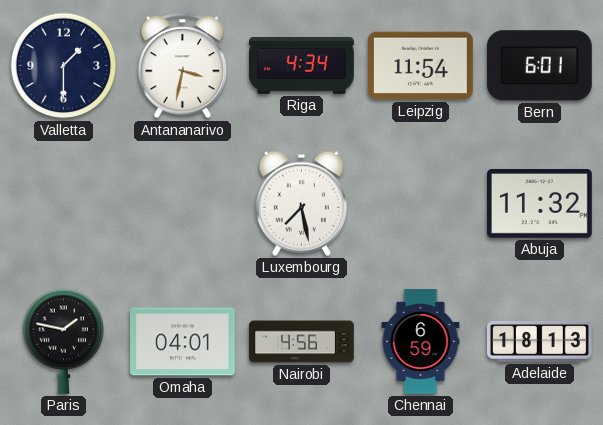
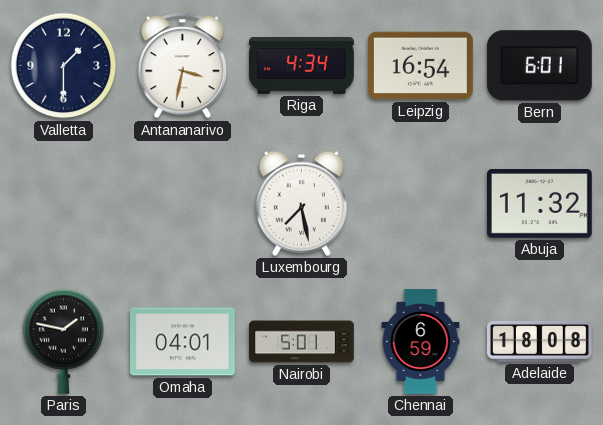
Leipzig: 11:54 -> 16:54
Nairobi: 4:56 -> 5:01
Adelaide: 18:13 -> 18:08
